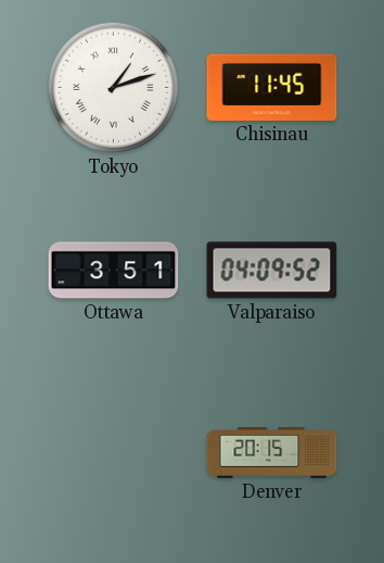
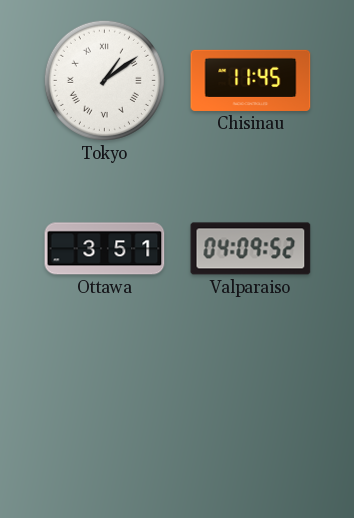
Tokyo: 1:12 -> 1:09
Denver: 20:15 -> none
